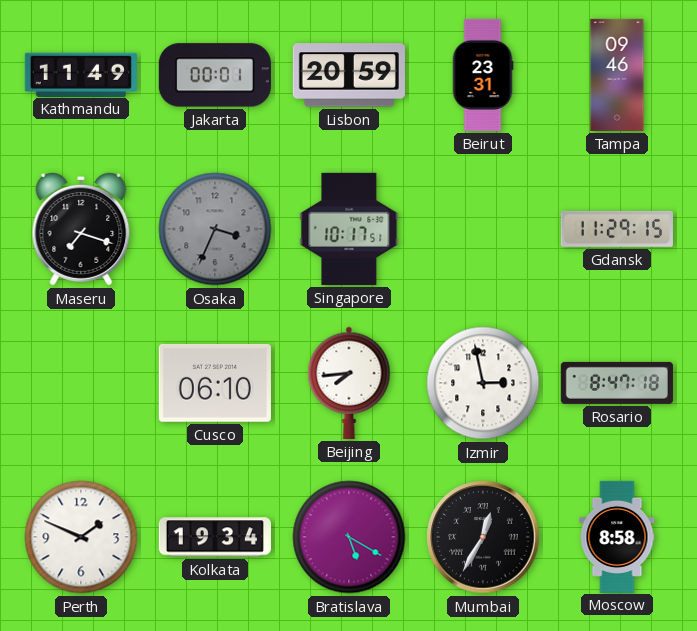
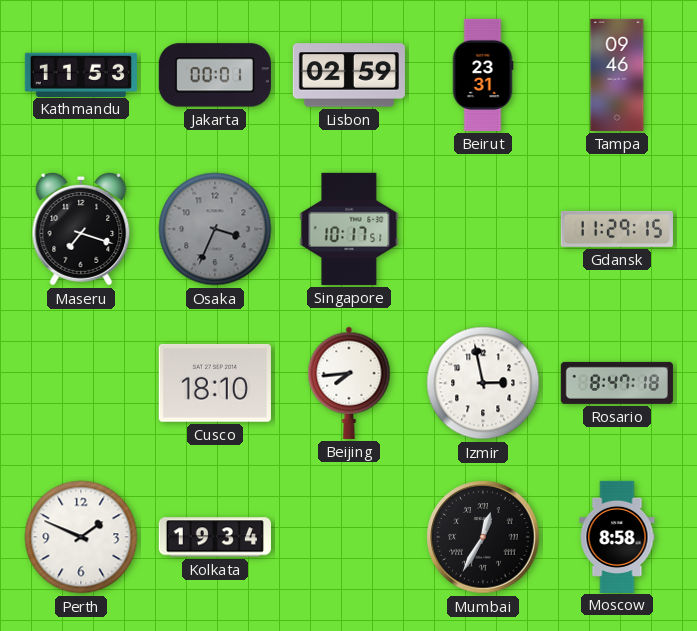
Kathmandu: 11:49 -> 11:53
Lisbon: 20:59 -> 02:59
Cusco: 06:10 -> 18:10
Bratislava: 5:20 -> none
